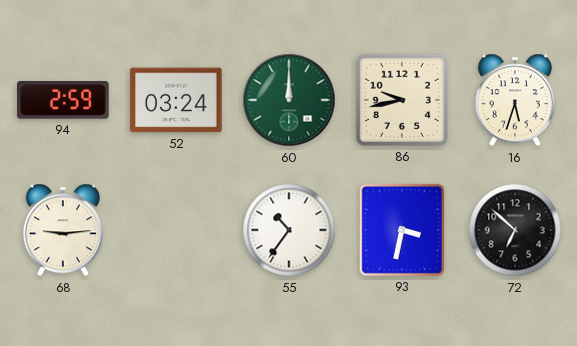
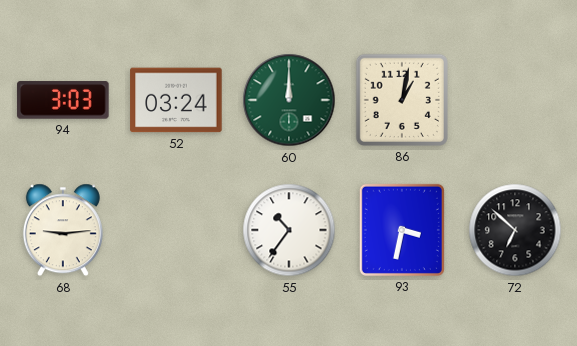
94: 2:59 -> 3:03
86: 9:43 -> 1:02
16: 5:33 -> none
